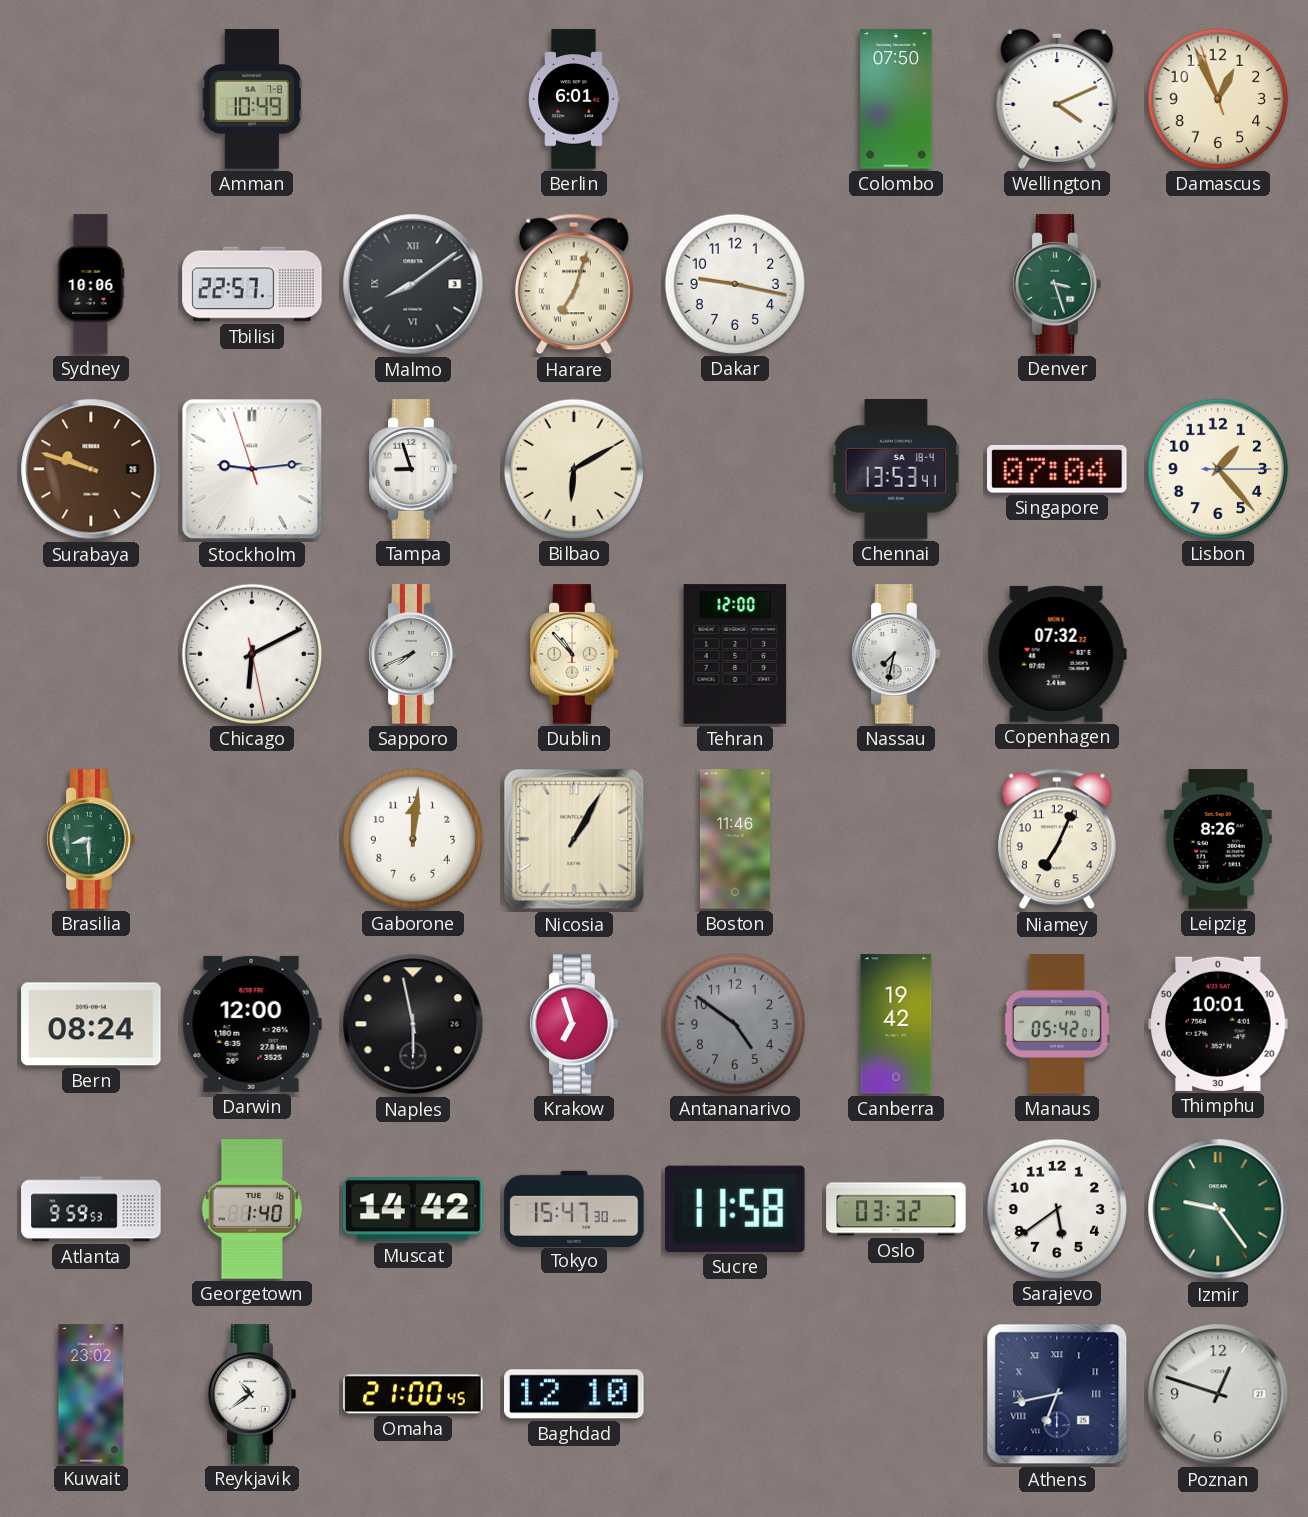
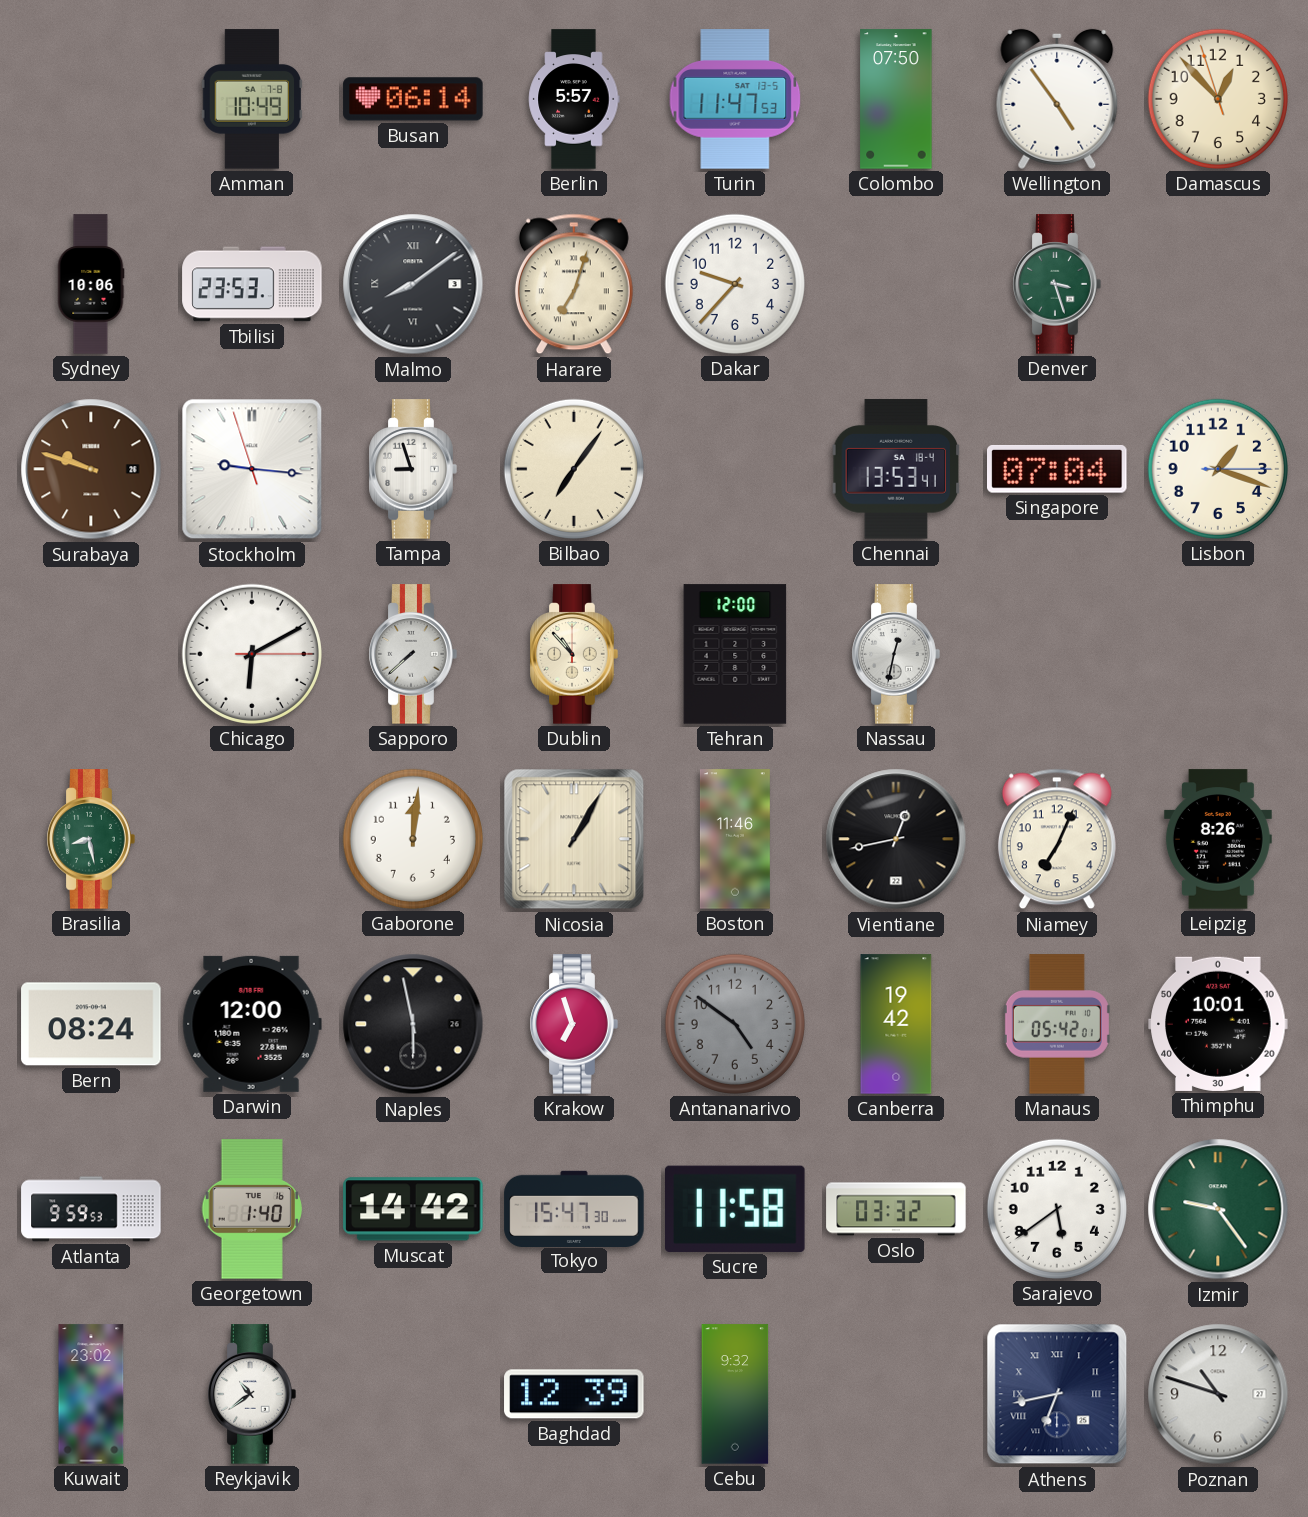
Busan: none -> 06:14
Berlin: 6:01 -> 5:57
Turin: none -> 11:47
Wellington: 4:11 -> 4:54
Damascus: 12:55 -> 12:52
Tbilisi: 22:57 -> 23:53
Dakar: 9:17 -> 9:37
Stockholm: 9:13 -> 9:15
Bilbao: 6:10 -> 7:06
Lisbon: 1:23 -> 1:18
Chicago: 6:10:28 -> 6:10:15
Sapporo: 7:41 -> 7:38
Nassau: 7:32 -> 12:32
Copenhagen: 07:32 -> none
Brasilia: 8:30 -> 8:28
Vientiane: none -> 12:43
Omaha: 21:00 -> none
Baghdad: 12:10 -> 12:39
Cebu: none -> 9:32
Poznan: 12:48 -> 10:48
